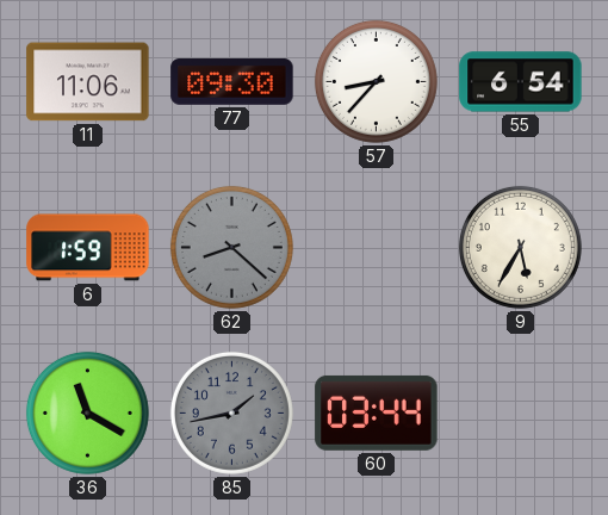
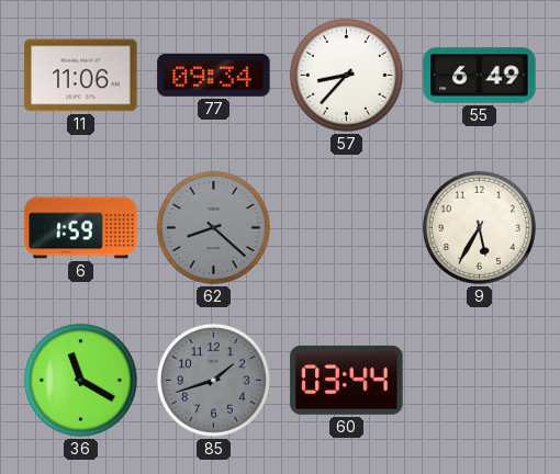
77: 09:30 -> 09:34
55: 6:54 -> 6:49
85: 1:43 -> 1:42
